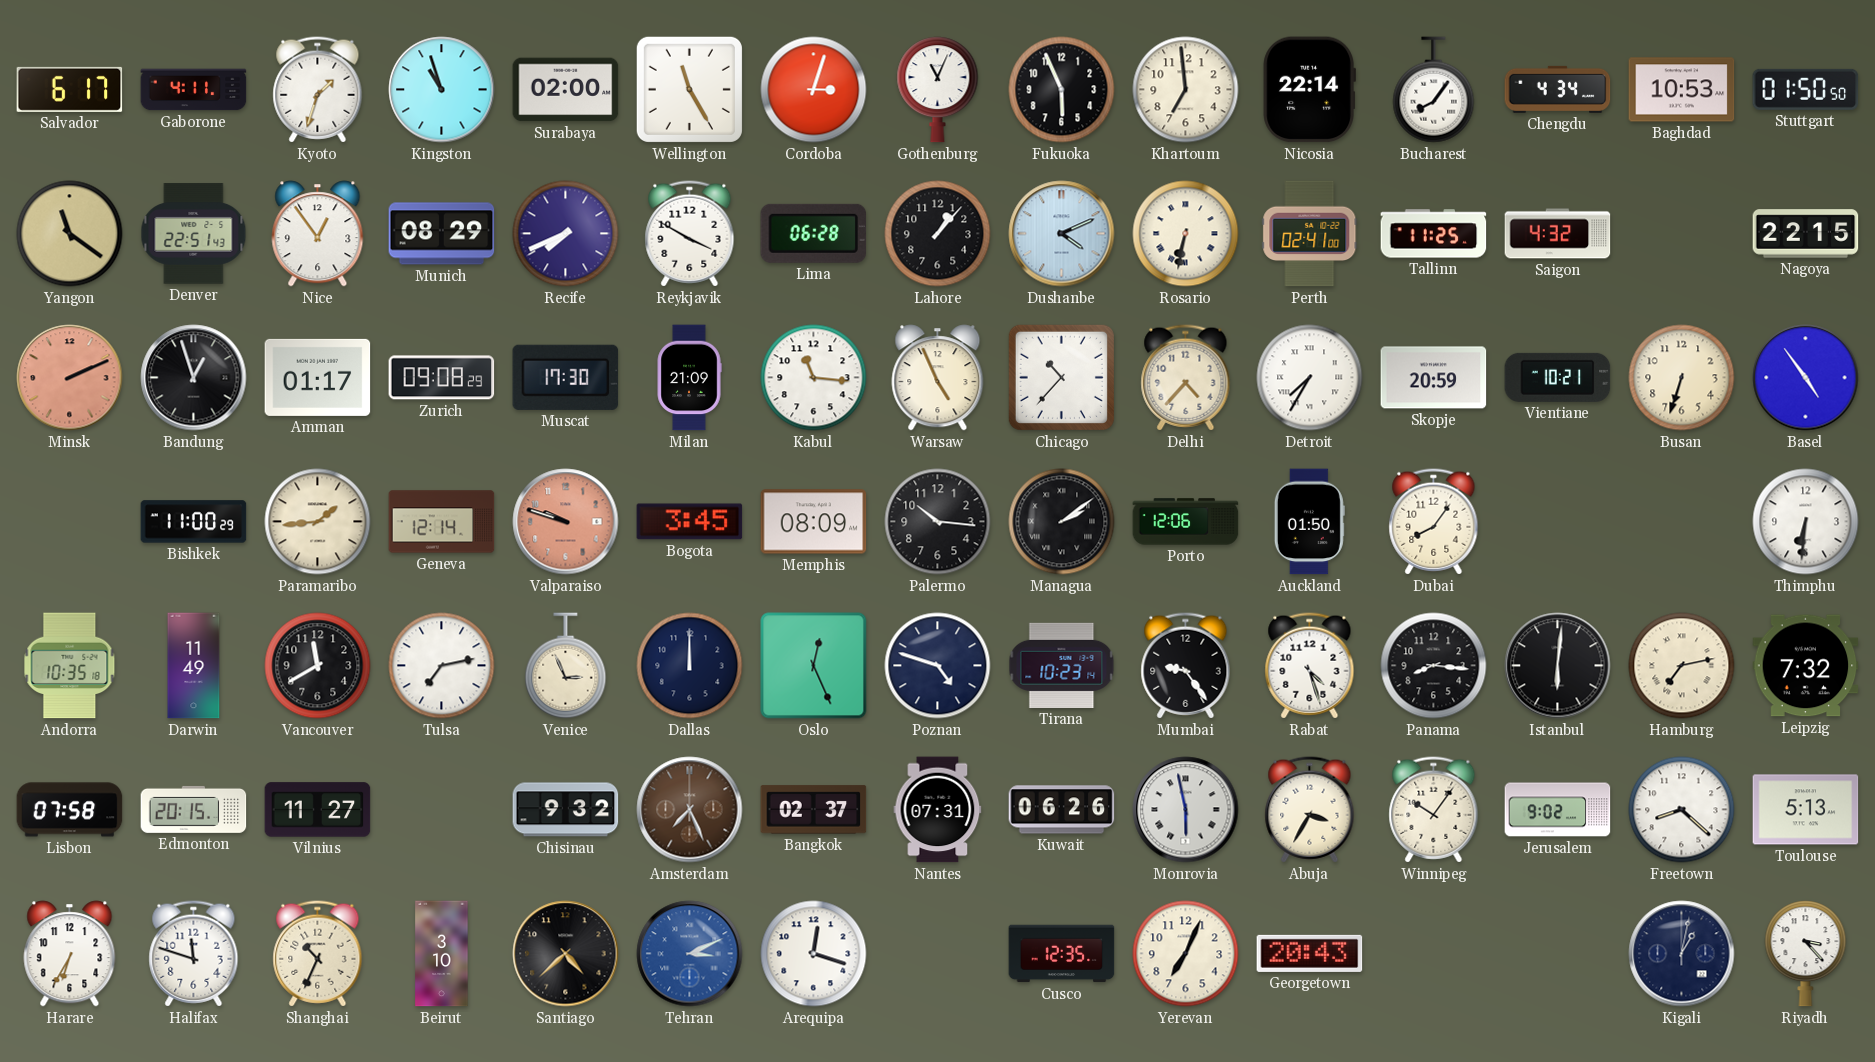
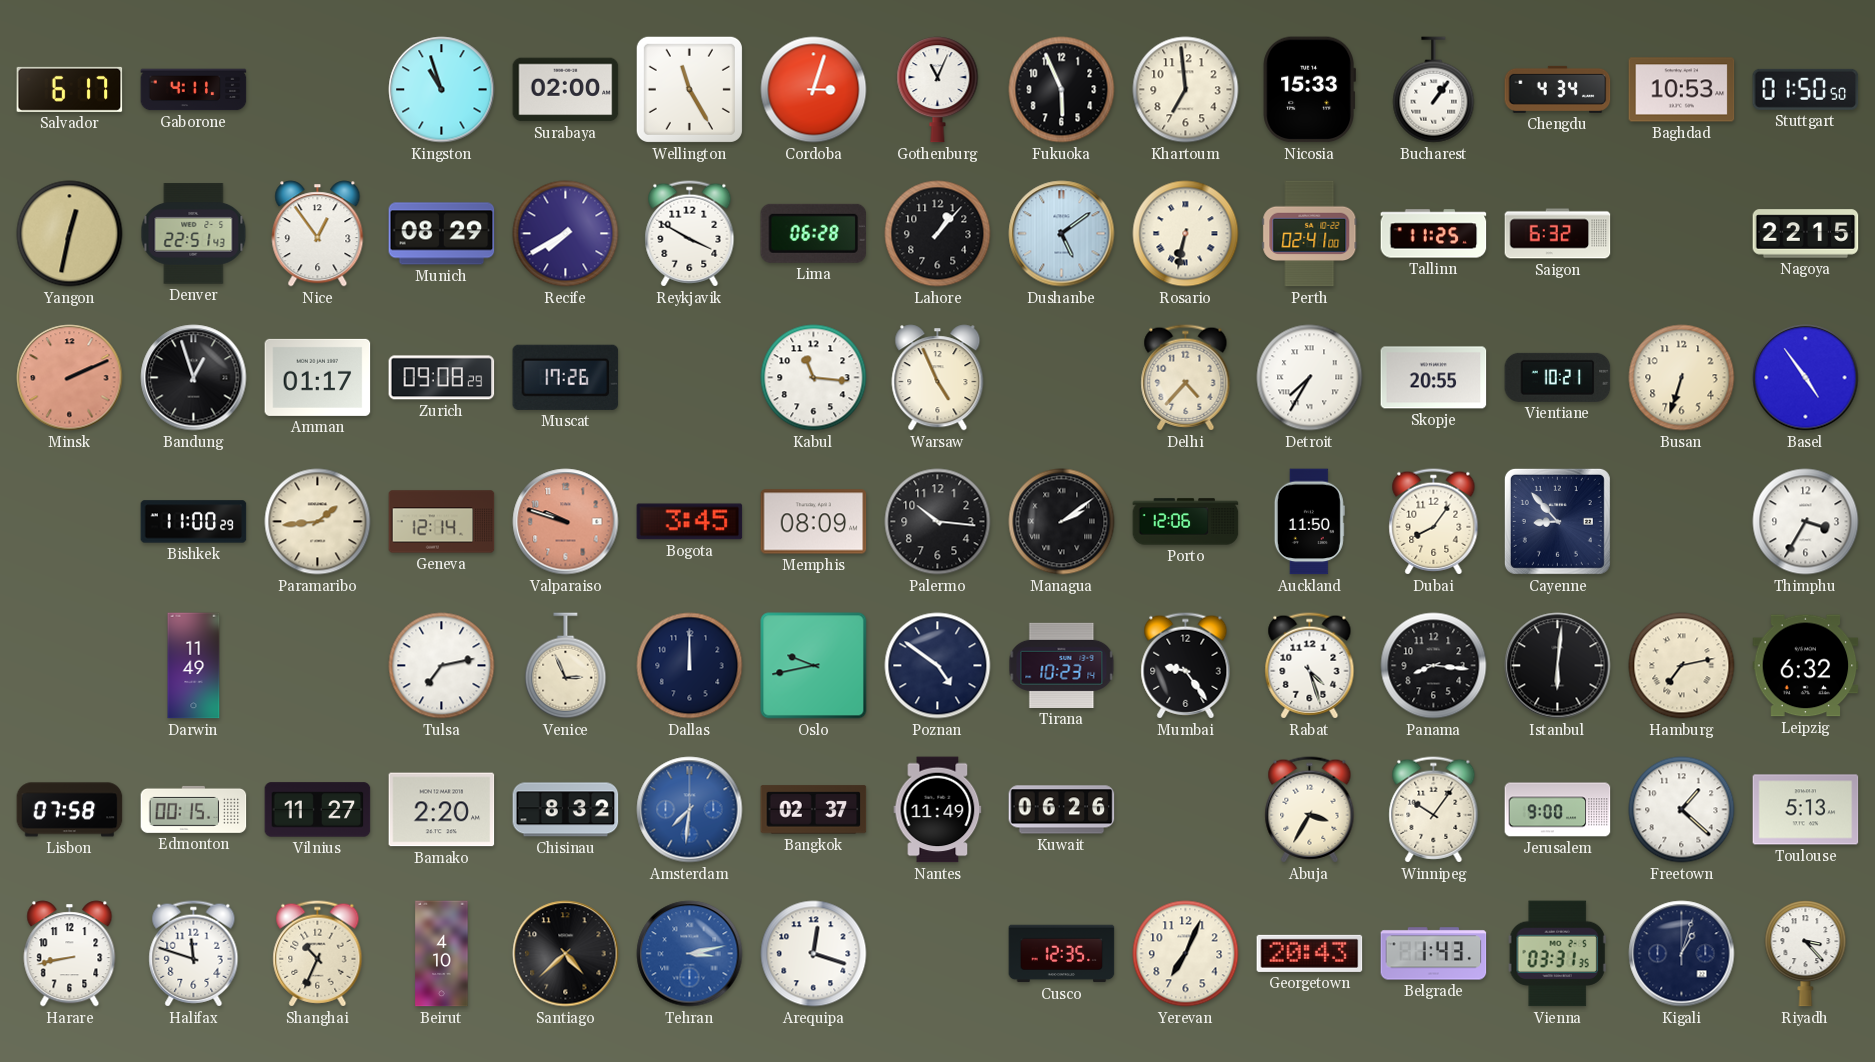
Kyoto: 1:33 -> none
Nicosia: 22:14 -> 15:33
Bucharest: 8:06 -> 1:06
Yangon: 11:21 -> 12:32
Recife: 7:41 -> 7:40
Dushanbe: 4:11 -> 5:09
Saigon: 4:32 -> 6:32
Muscat: 17:30 -> 17:26
Milan: 21:09 -> none
Chicago: 10:37 -> none
Skopje: 20:59 -> 20:55
Auckland: 01:50 -> 11:50
Cayenne: none -> 8:53
Thimphu: 6:31 -> 3:35
Andorra: 10:35 -> none
Vancouver: 11:40 -> none
Oslo: 12:26 -> 9:43
Poznan: 4:48 -> 4:51
Leipzig: 7:32 -> 6:32
Edmonton: 20:15 -> 00:15
Bamako: none -> 2:20
Chisinau: 9:32 -> 8:32
Amsterdam: 7:26 -> 7:31
Amsterdam dial: brown -> blue
Nantes: 07:31 -> 11:49
Monrovia: 5:58 -> none
Jerusalem: 9:02 -> 9:00
Freetown: 8:22 -> 1:22
Harare: 6:35 -> 8:43
Beirut: 3:10 -> 4:10
Tehran: 3:11 -> 3:13
Belgrade: none -> 1:43
Vienna: none -> 03:31
Kigali: 1:02 -> 1:03
